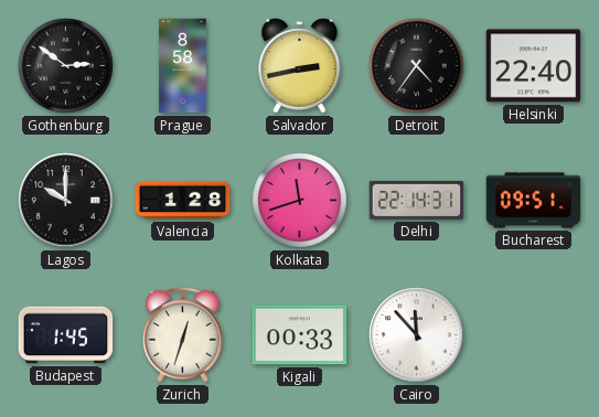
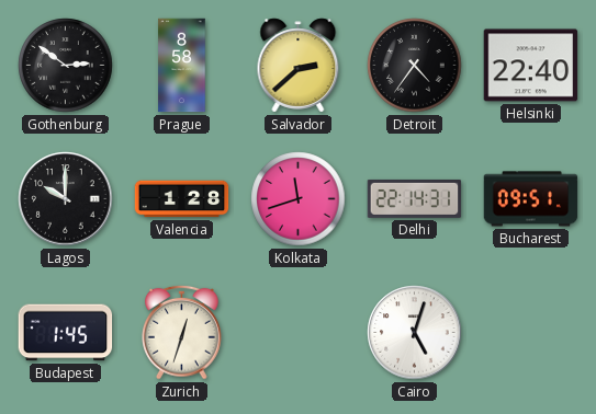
Salvador: 2:43 -> 2:38
Kigali: 00:33 -> none
Cairo: 11:53 -> 5:03
